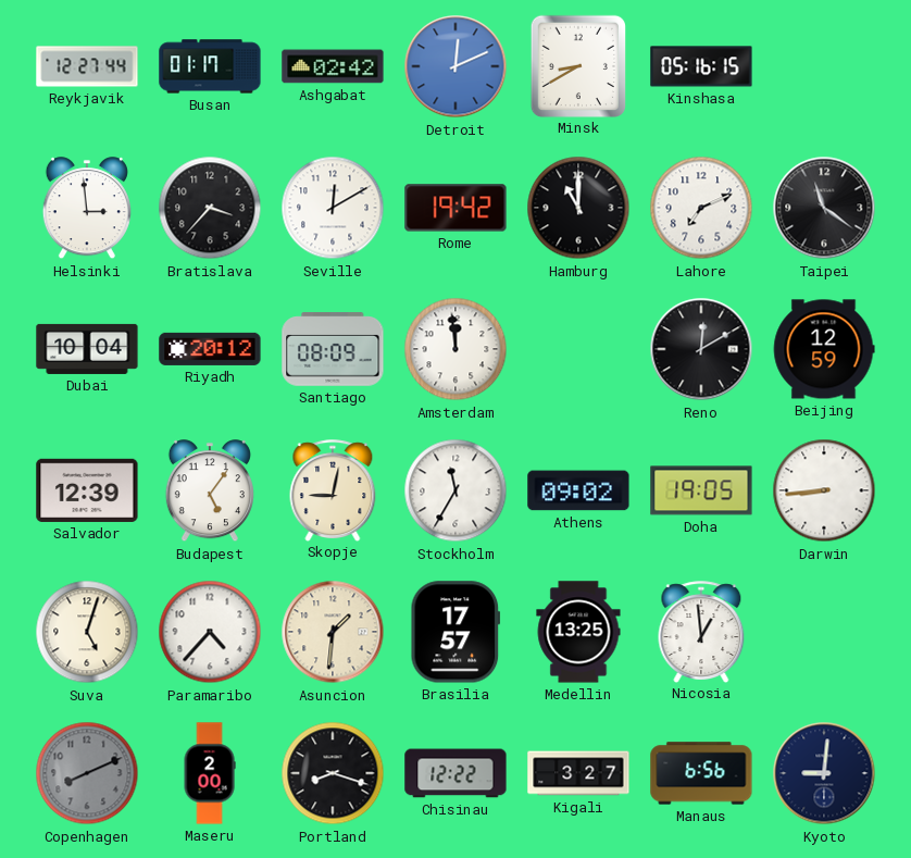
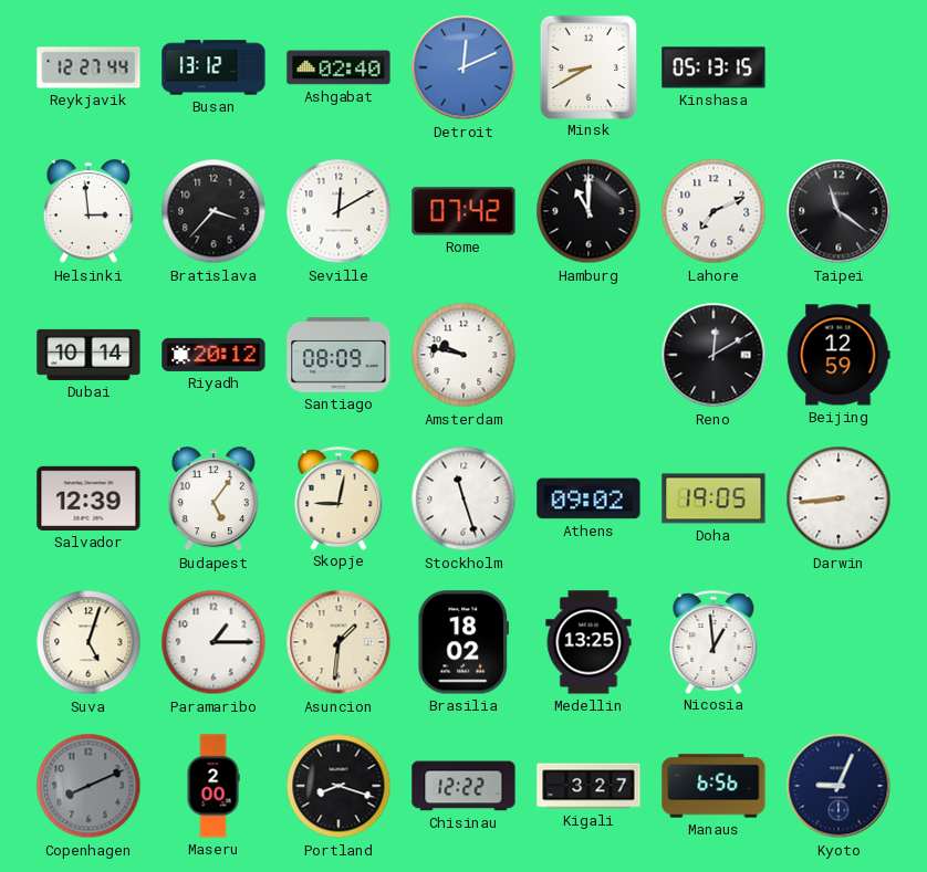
Busan: 01:17 -> 13:12
Ashgabat: 02:42 -> 02:40
Kinshasa: 05:16 -> 05:13
Rome: 19:42 -> 07:42
Dubai: 10:04 -> 10:14
Amsterdam: 11:59 -> 9:47
Stockholm: 11:35 -> 11:27
Paramaribo: 4:37 -> 1:15
Brasilia: 17:57 -> 18:02
Kyoto: 9:01 -> 9:04
